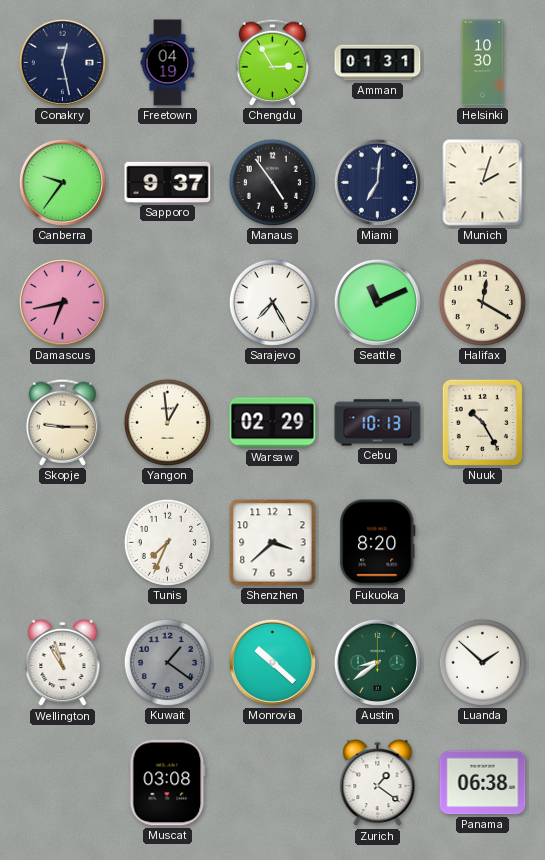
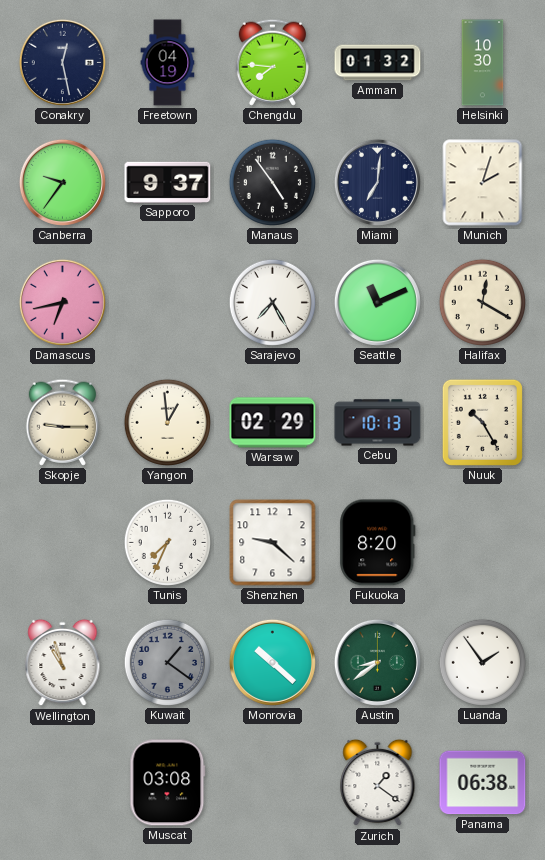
Chengdu: 2:55 -> 7:46
Amman: 01:31 -> 01:32
Shenzhen: 3:38 -> 9:22
Luanda: 1:52 -> 1:54
